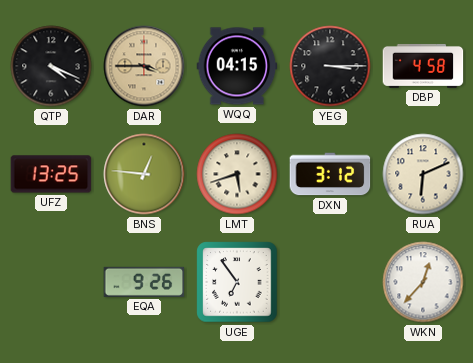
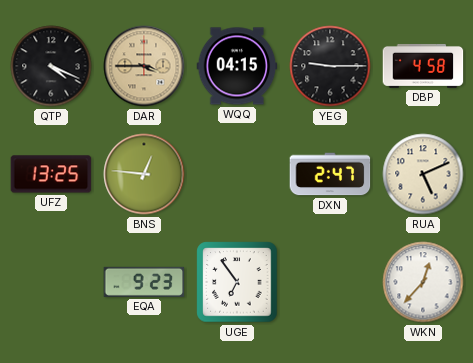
YEG: 3:15 -> 9:15
LMT: 5:42 -> none
DXN: 3:12 -> 2:47
RUA: 6:11 -> 5:11
EQA: 9:26 -> 9:23
